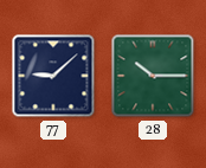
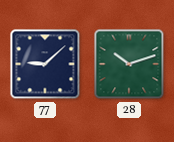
28: 10:15 -> 10:12
